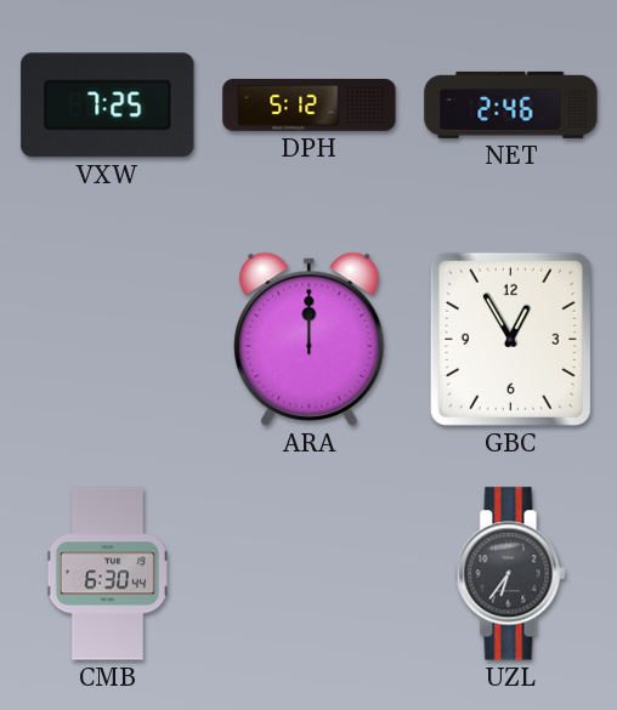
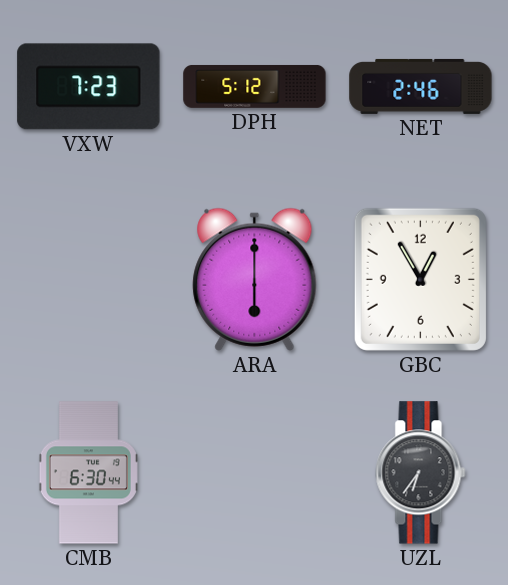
VXW: 7:25 -> 7:23
ARA: 12:00 -> 6:00
